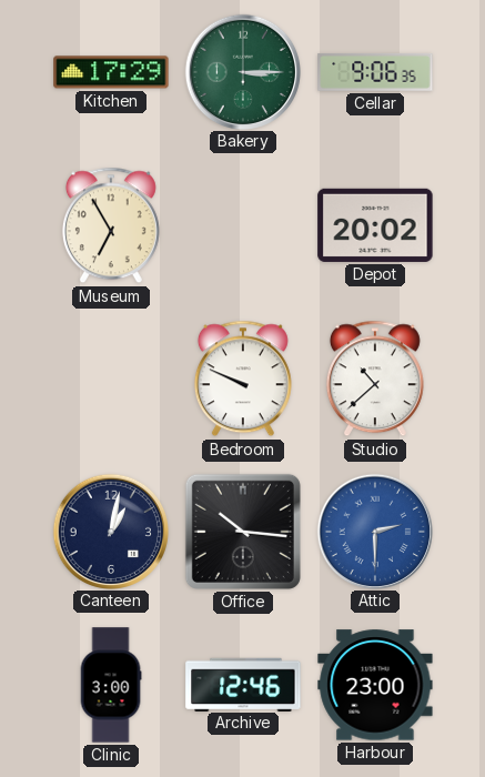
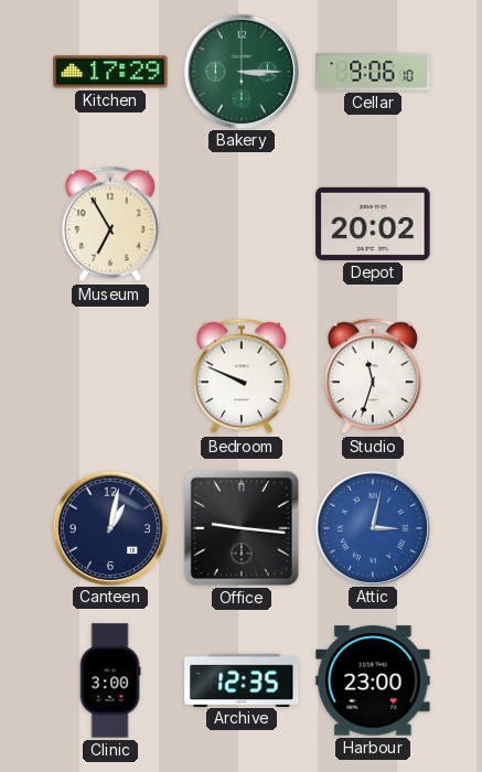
Cellar: 9:06:35 -> 9:06:10
Studio: 10:38 -> 11:33
Office: 10:16 -> 9:16
Attic: 2:30 -> 3:02
Archive: 12:46 -> 12:35
